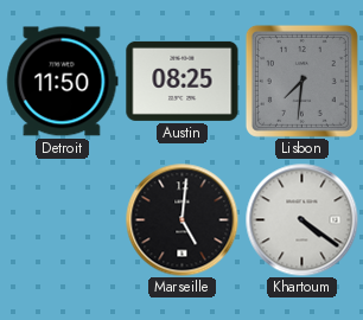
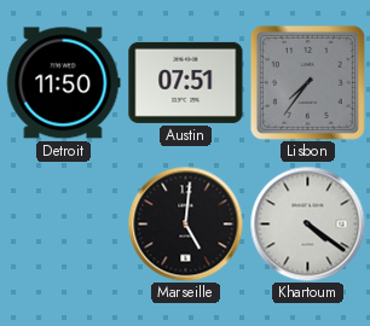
Austin: 08:25 -> 07:51
Lisbon: 7:31 -> 7:36
